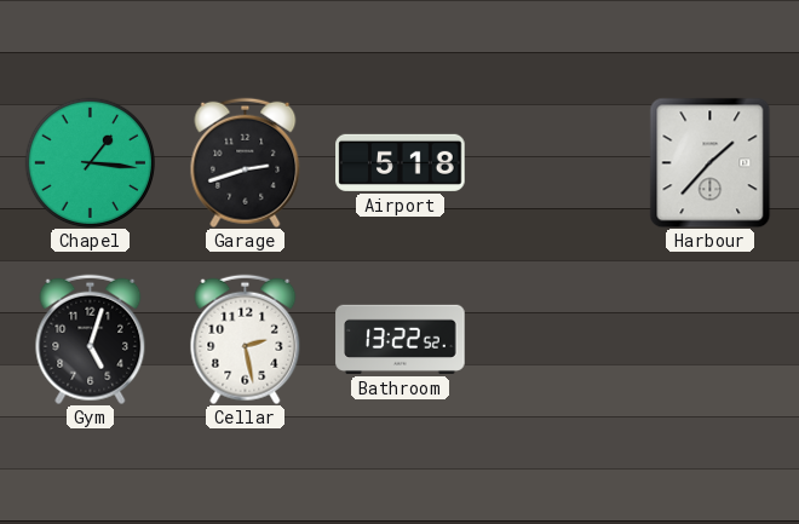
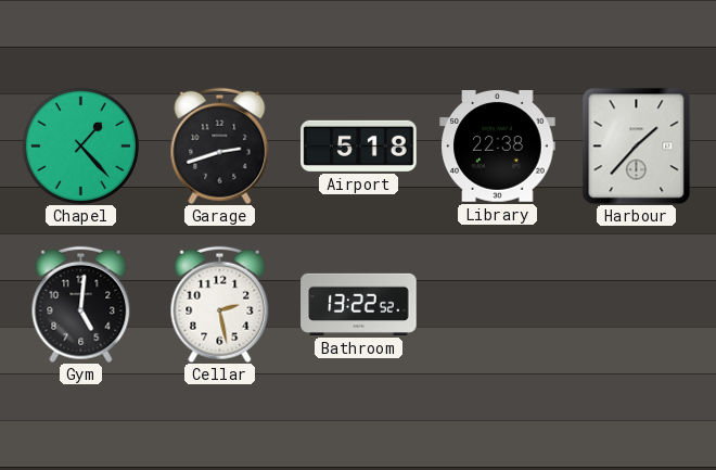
Chapel: 1:16 -> 1:23
Library: none -> 22:38
Gym: 5:03 -> 5:01
